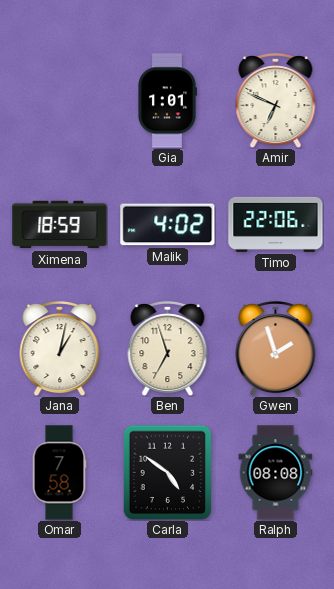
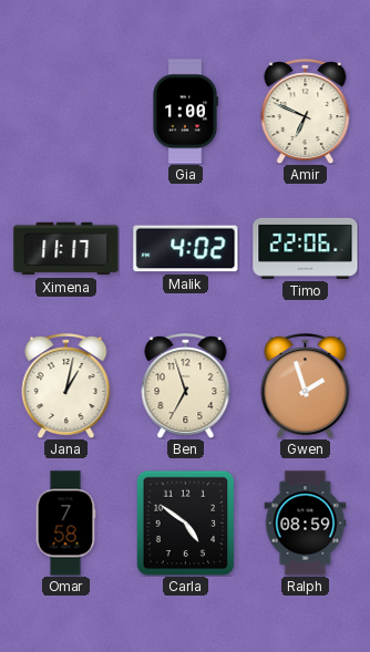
Gia: 1:01 -> 1:00
Ximena: 18:59 -> 11:17
Ralph: 08:08 -> 08:59
